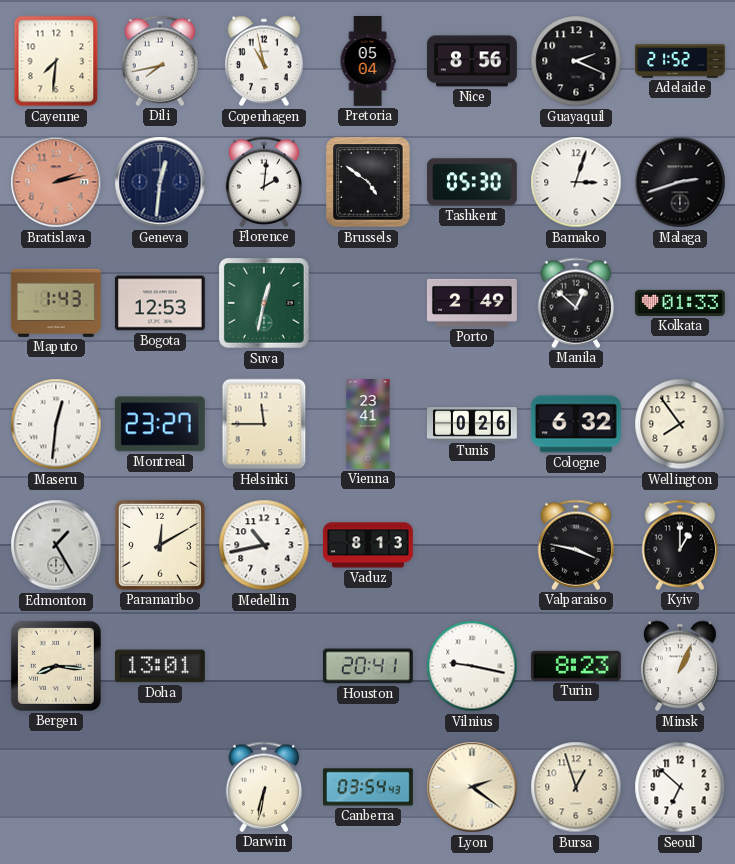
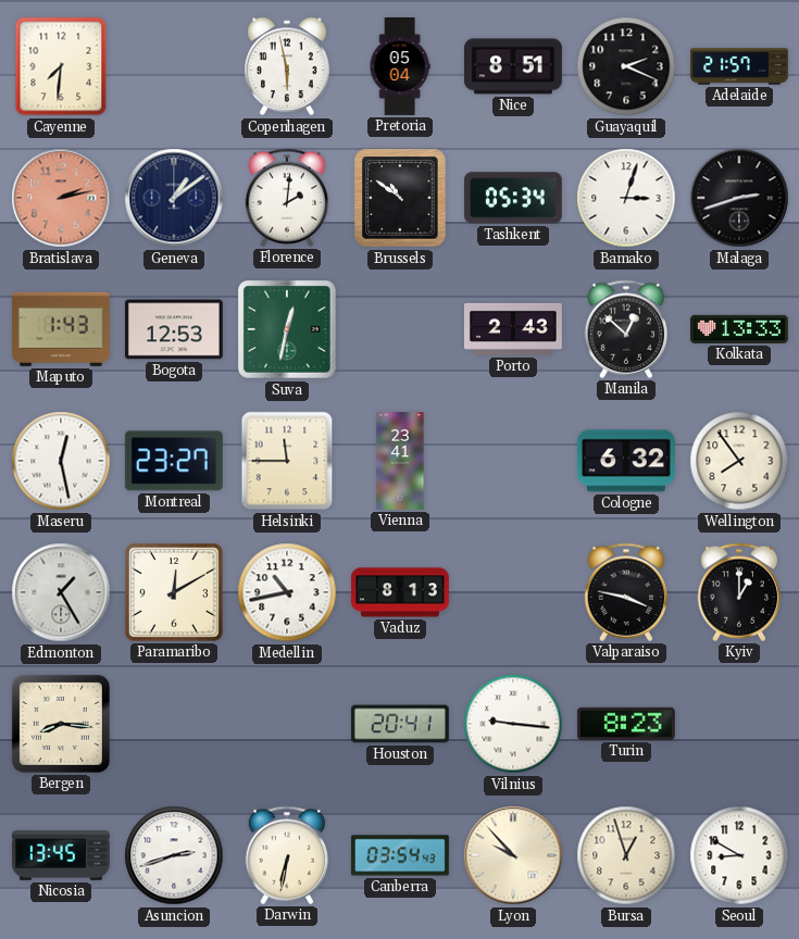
Dili: 7:43 -> none
Copenhagen: 10:58 -> 5:58
Nice: 8:56 -> 8:51
Adelaide: 21:52 -> 21:57
Geneva: 12:31 -> 1:09
Brussels: 4:51 -> 10:51
Tashkent: 05:30 -> 05:34
Porto: 2:49 -> 2:43
Kolkata: 01:33 -> 13:33
Maseru: 12:31 -> 12:28
Tunis: 0:26 -> none
Doha: 13:01 -> none
Vilnius: 9:17 -> 9:16
Minsk: 1:04 -> none
Nicosia: none -> 13:45
Asuncion: none -> 2:42
Lyon: 2:21 -> 9:53
Seoul: 6:52 -> 8:50
